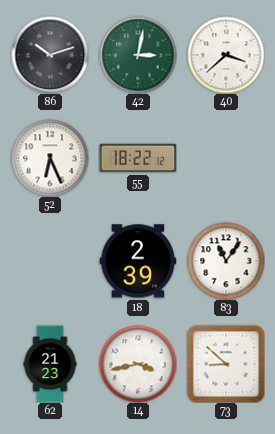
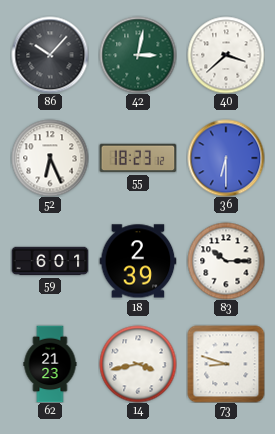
86: 10:12 -> 10:07
55: 18:22 -> 18:23
36: none -> 6:30
59: none -> 6:01
83: 11:06 -> 10:15
73: 8:52 -> 8:48
